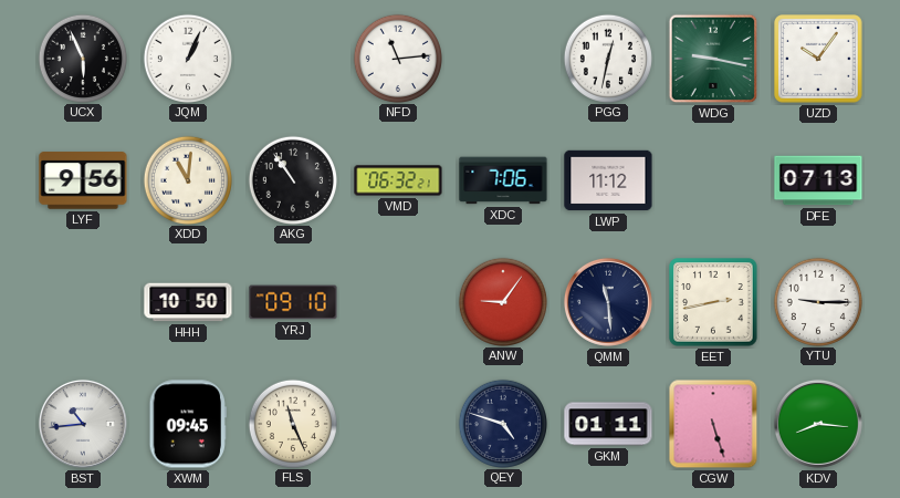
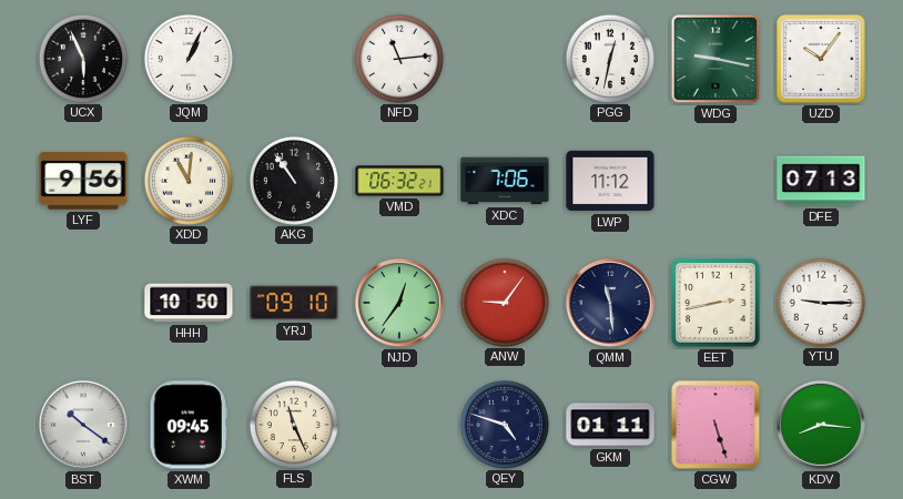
NJD: none -> 12:36
BST: 10:44 -> 10:21
